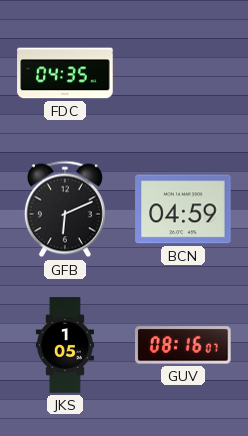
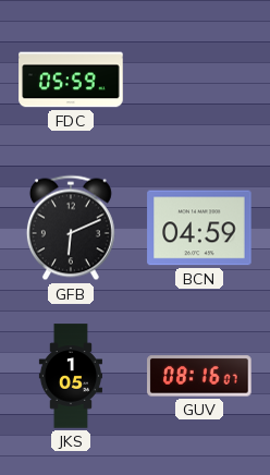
FDC: 04:35 -> 05:59
